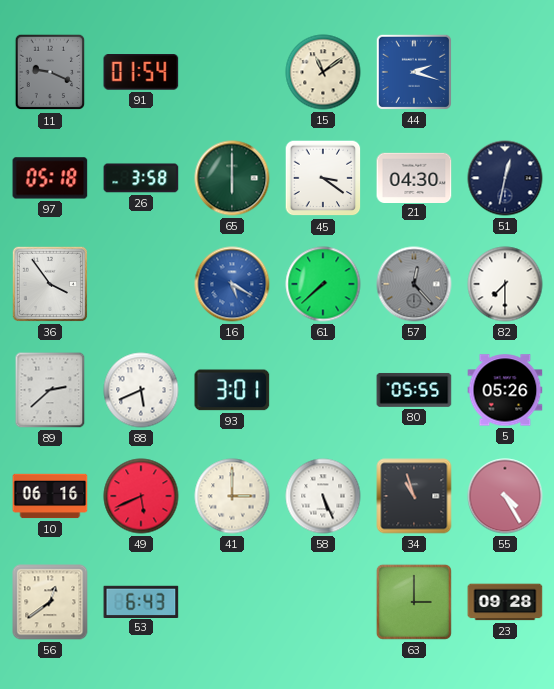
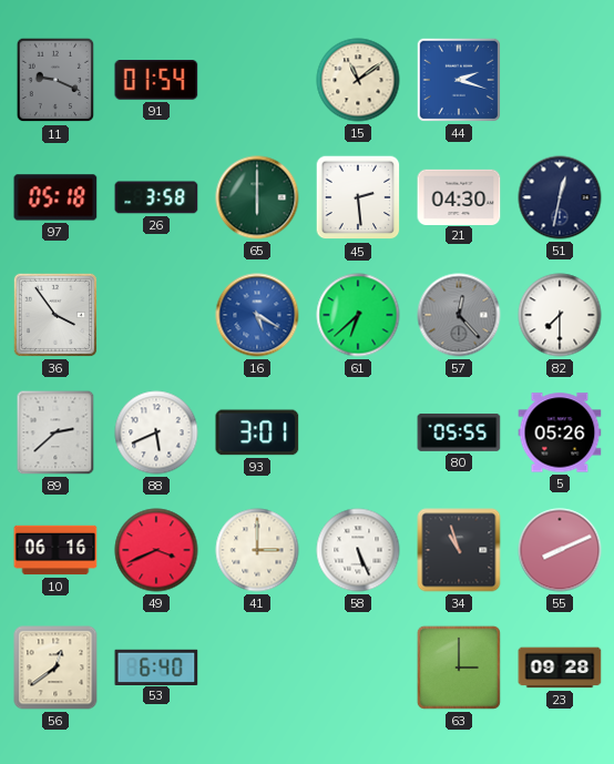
45: 3:21 -> 2:29
61: 7:38 -> 6:38
49: 5:41 -> 3:41
55: 4:25 -> 8:11
53: 6:43 -> 6:40
